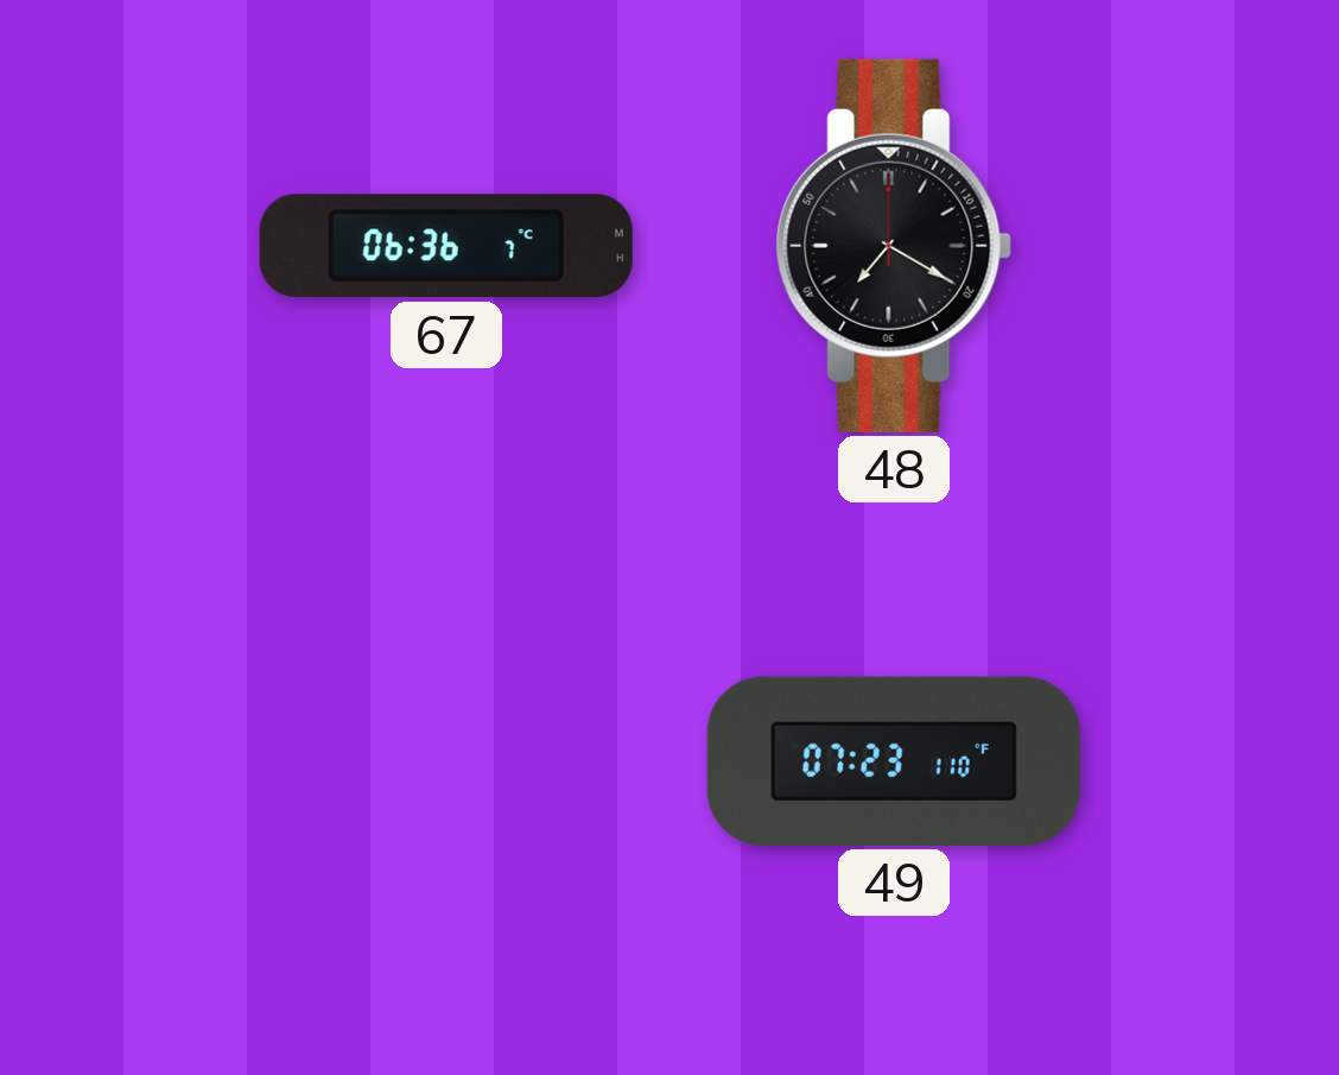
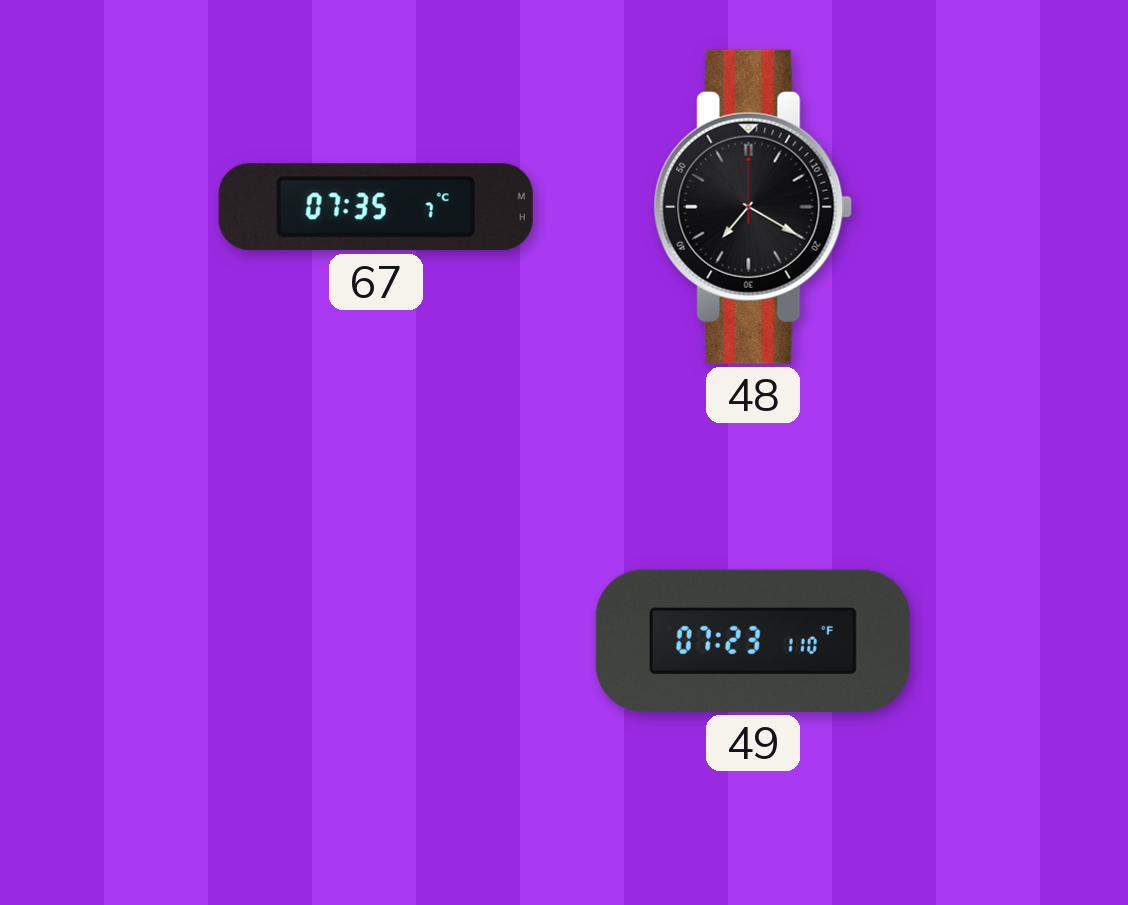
67: 06:36 -> 07:35
